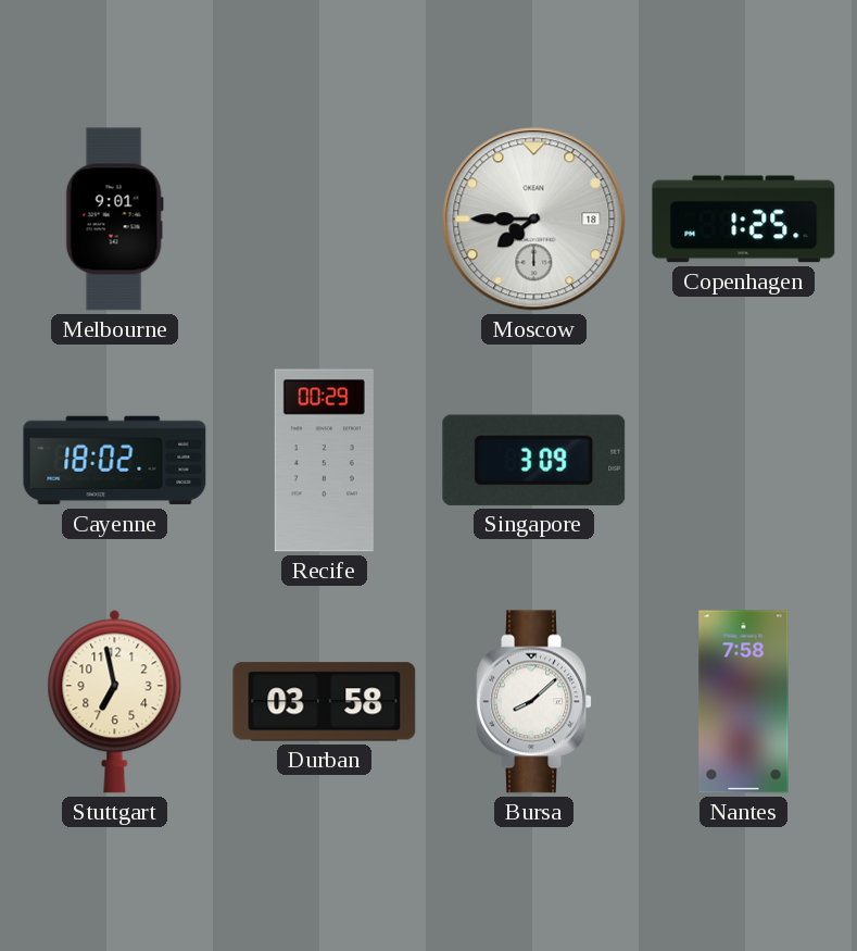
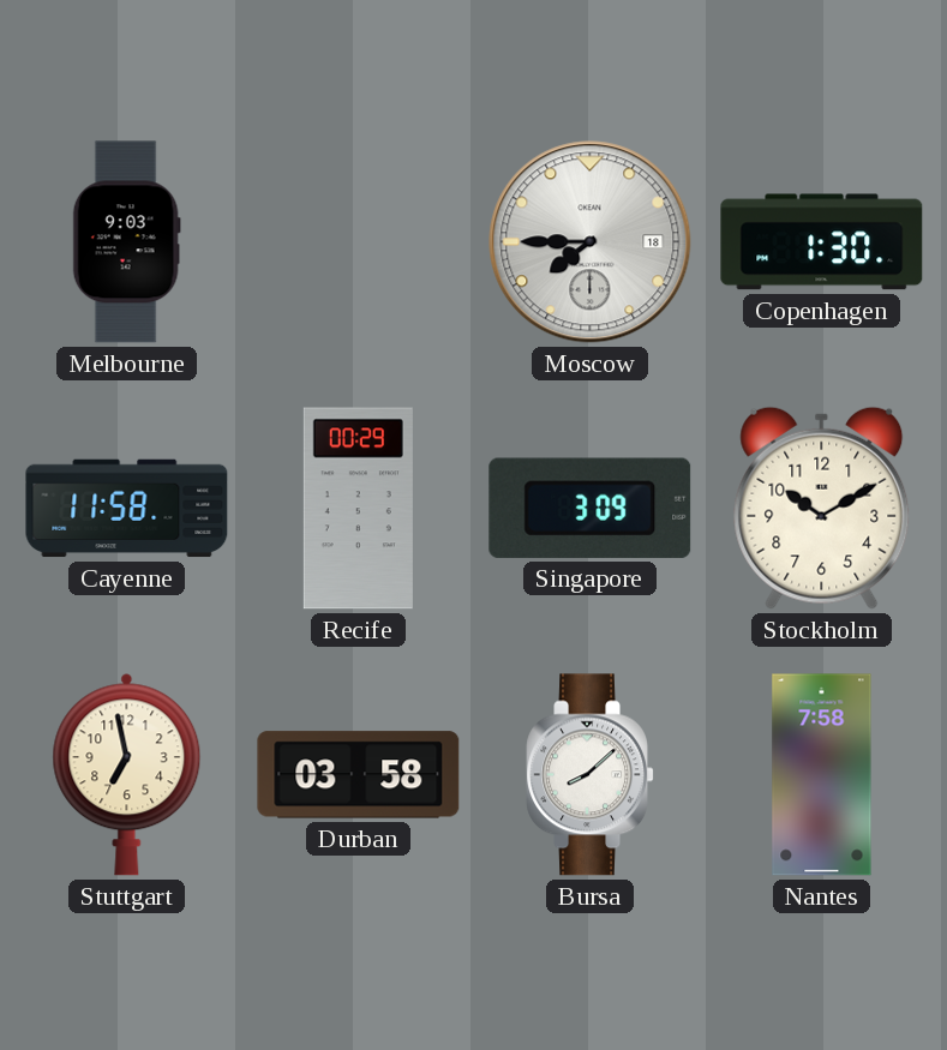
Melbourne: 9:01 -> 9:03
Copenhagen: 1:25 -> 1:30
Cayenne: 18:02 -> 11:58
Stockholm: none -> 10:10
